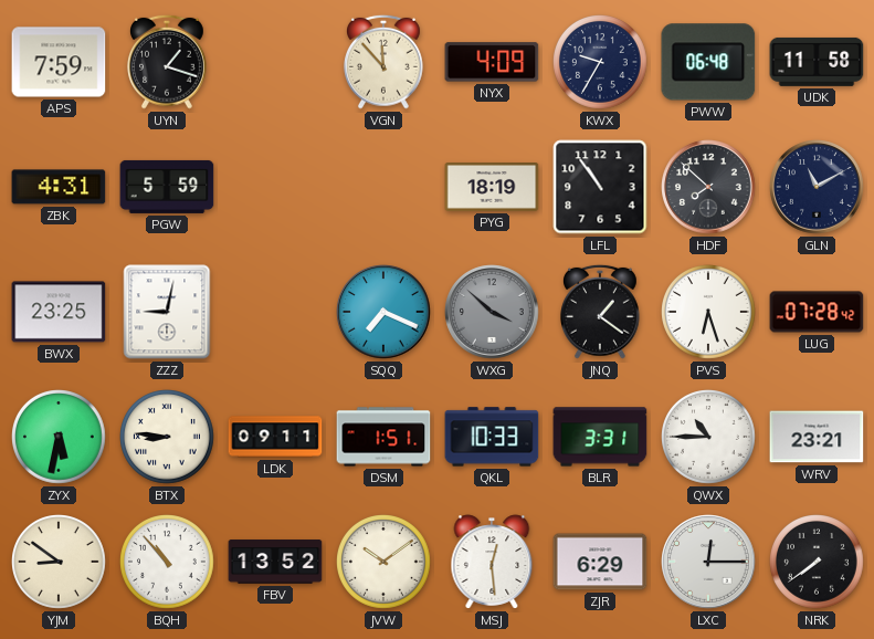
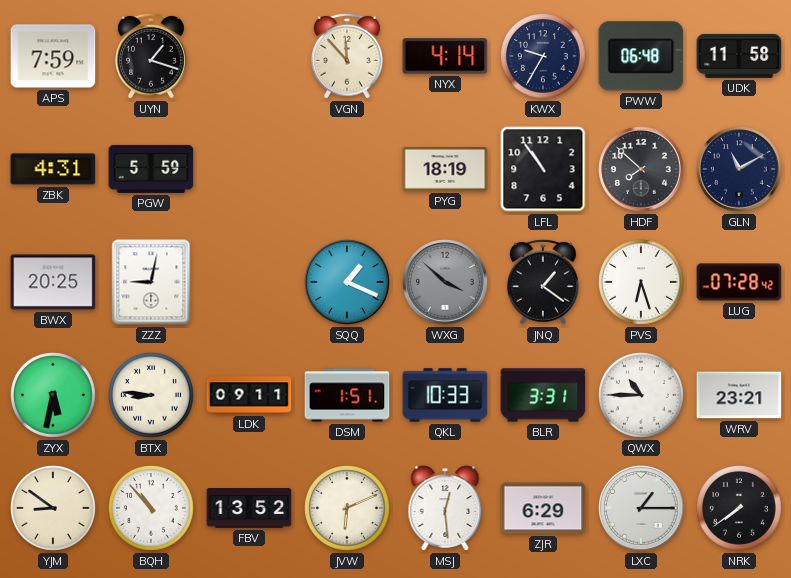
NYX: 4:09 -> 4:14
BWX: 23:25 -> 20:25
SQQ: 7:19 -> 1:19
JVW: 10:09 -> 6:11
LXC: 12:15 -> 1:15
